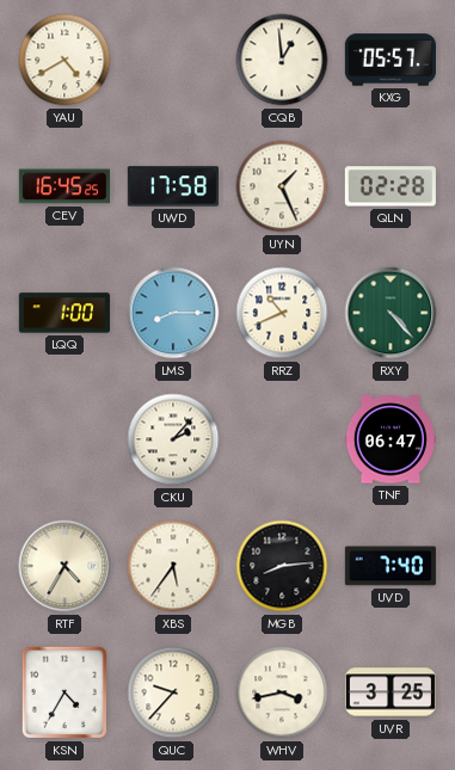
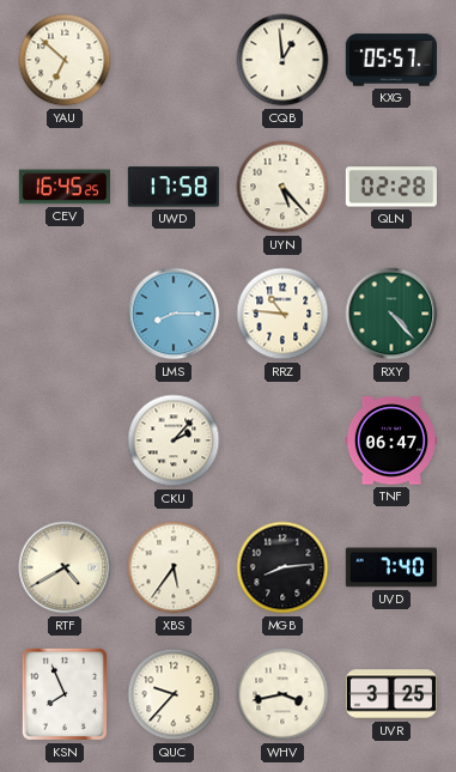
YAU: 4:40 -> 6:52
UYN: 1:26 -> 5:23
LQQ: 1:00 -> none
RRZ: 10:41 -> 10:46
RTF: 4:35 -> 4:40
KSN: 4:35 -> 7:56
